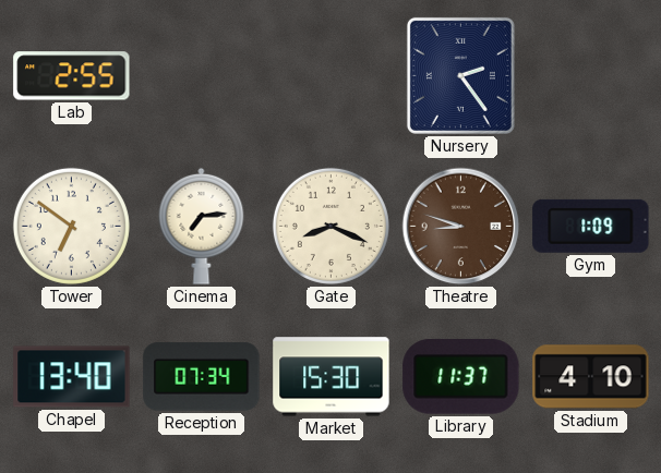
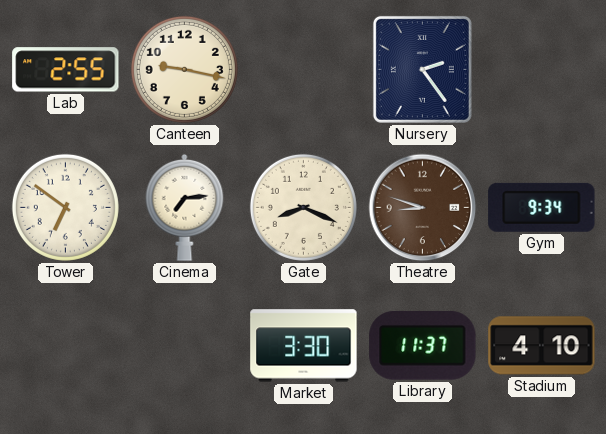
Canteen: none -> 9:17
Gym: 1:09 -> 9:34
Chapel: 13:40 -> none
Reception: 07:34 -> none
Market: 15:30 -> 3:30
